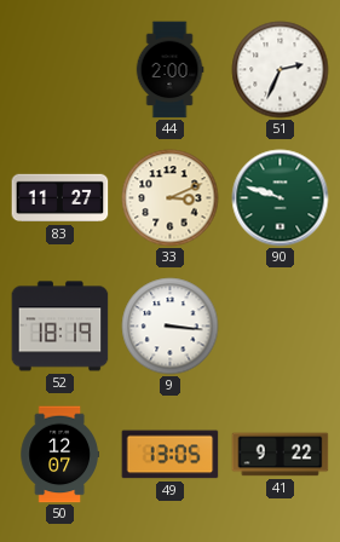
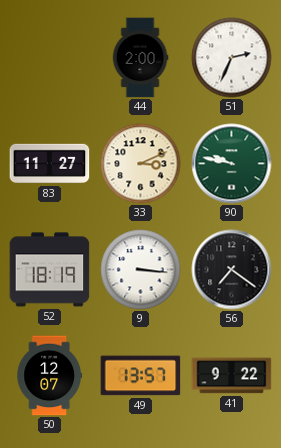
90: 9:48 -> 9:47
56: none -> 7:21
49: 13:05 -> 13:57
